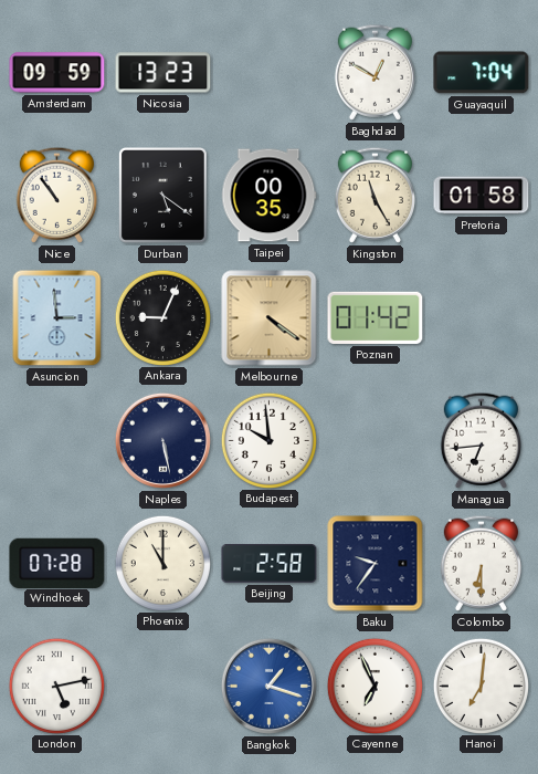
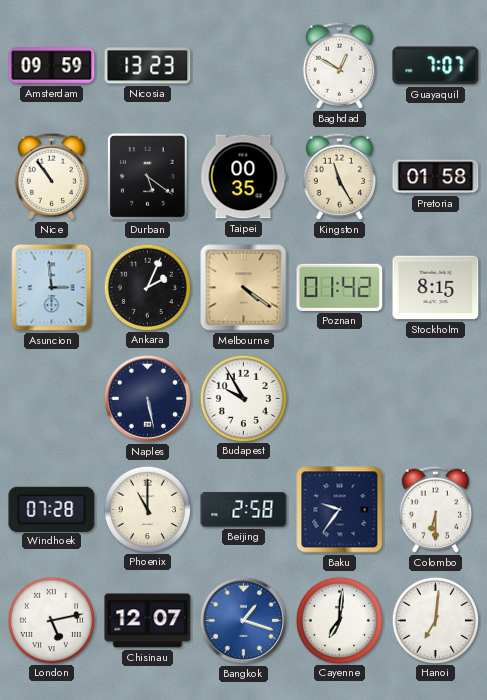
Guayaquil: 7:04 -> 7:07
Ankara: 9:04 -> 2:04
Stockholm: none -> 8:15
Budapest: 9:59 -> 9:55
Managua: 6:44 -> none
Chisinau: none -> 12:07
Cayenne: 6:56 -> 7:01
